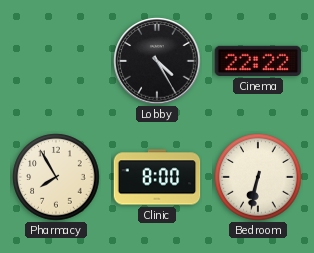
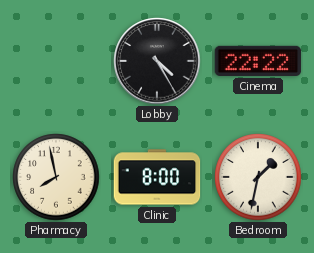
Pharmacy: 7:55 -> 7:58
Bedroom: 6:32 -> 1:32
